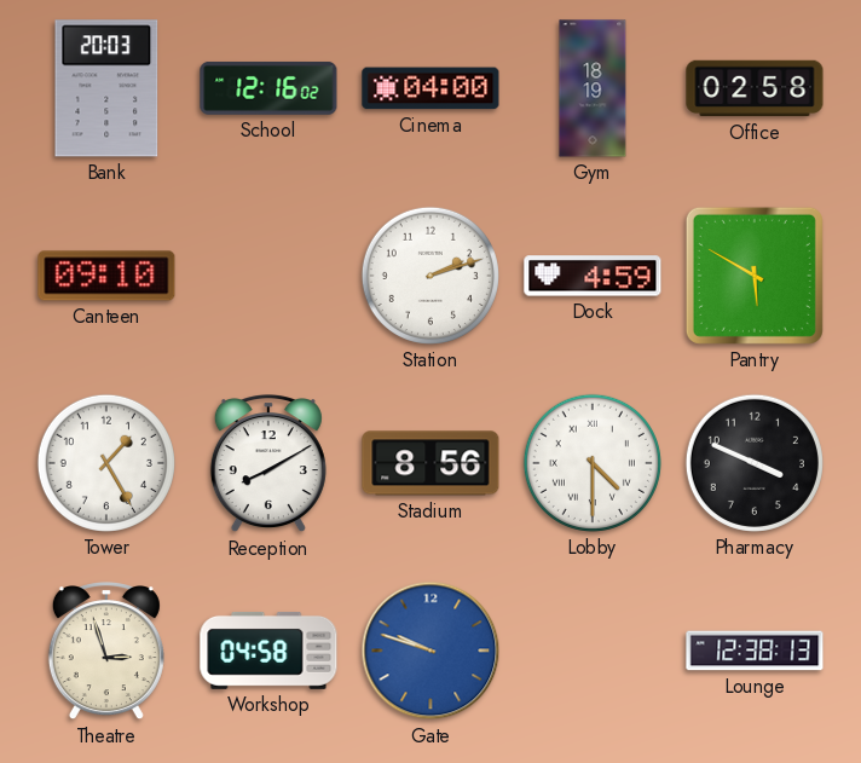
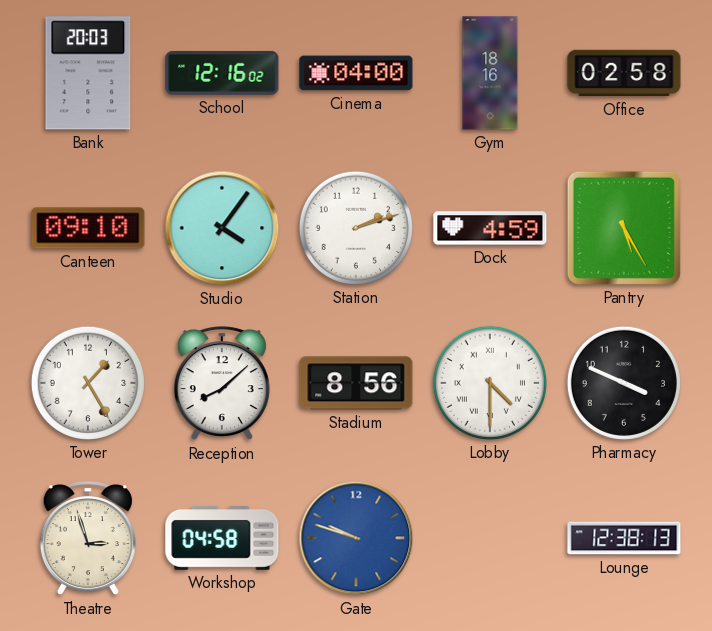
Gym: 18:19 -> 18:16
Studio: none -> 4:06
Pantry: 5:50 -> 5:25
Reception: 8:10 -> 8:08
